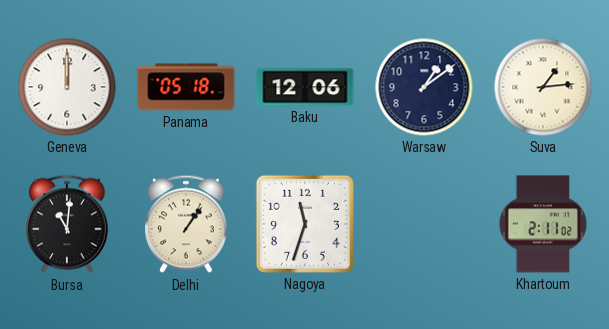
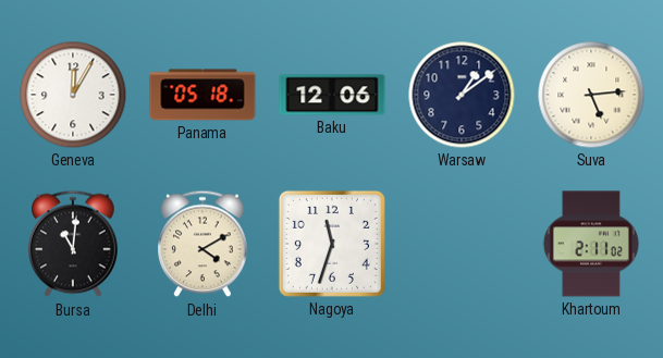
Geneva: 12:00 -> 12:05
Suva: 1:14 -> 5:14
Delhi: 1:06 -> 4:10
